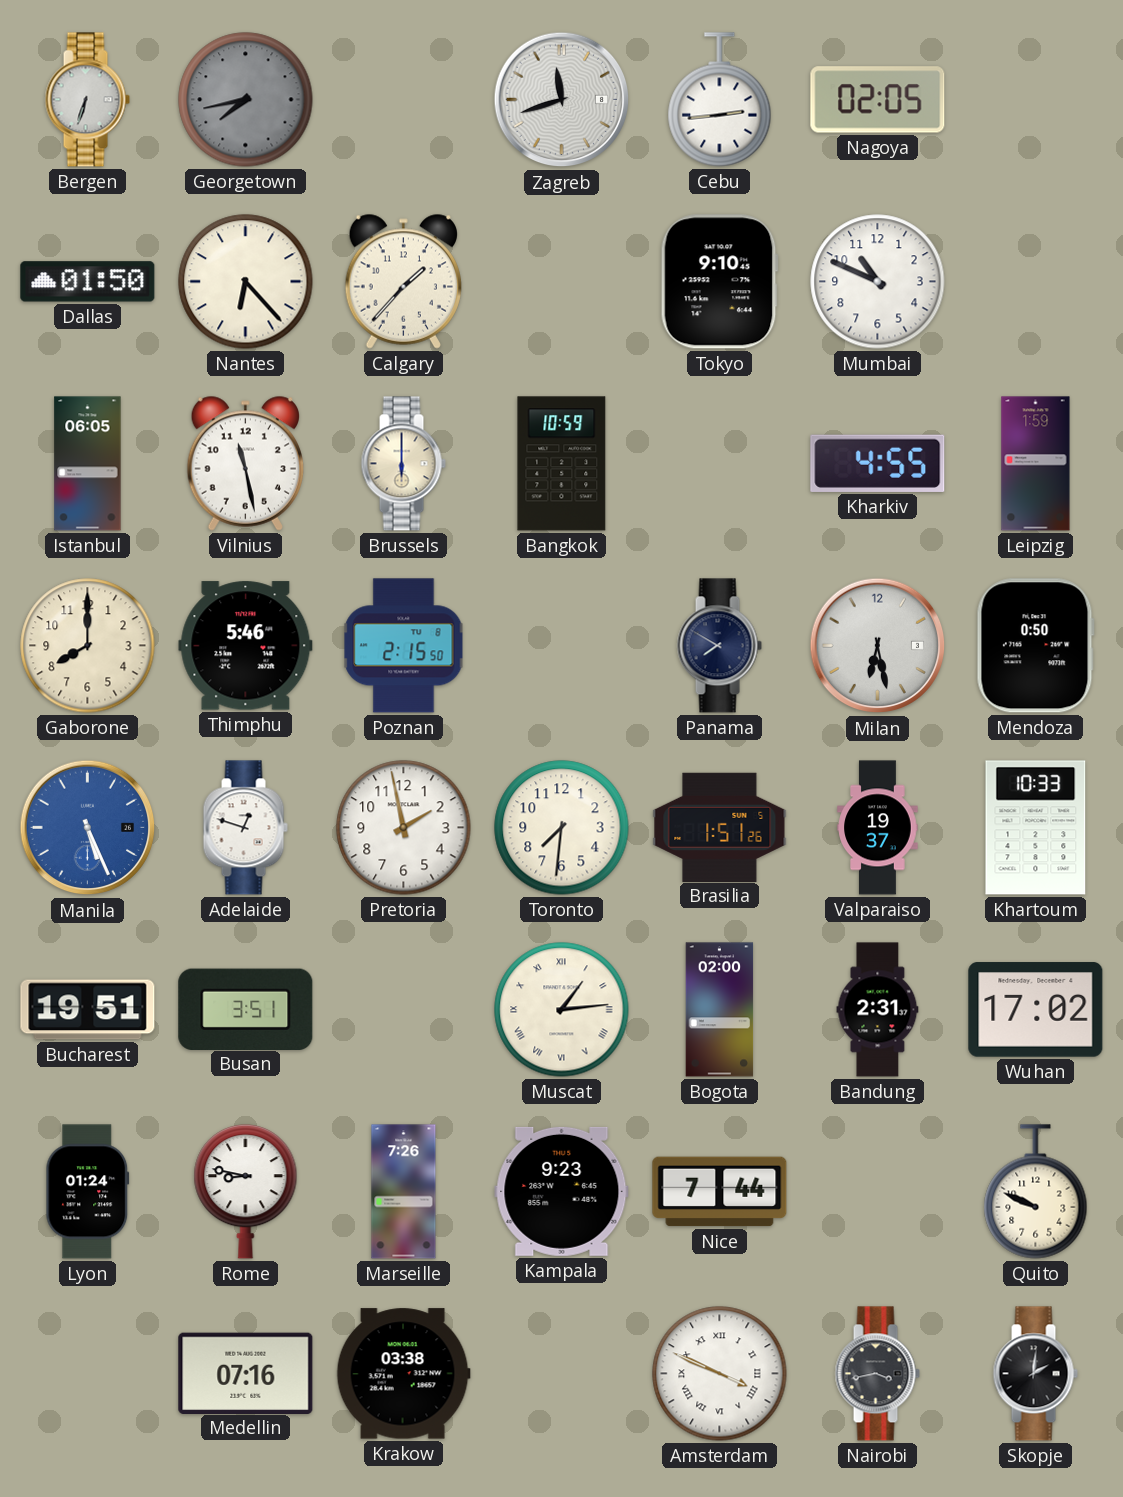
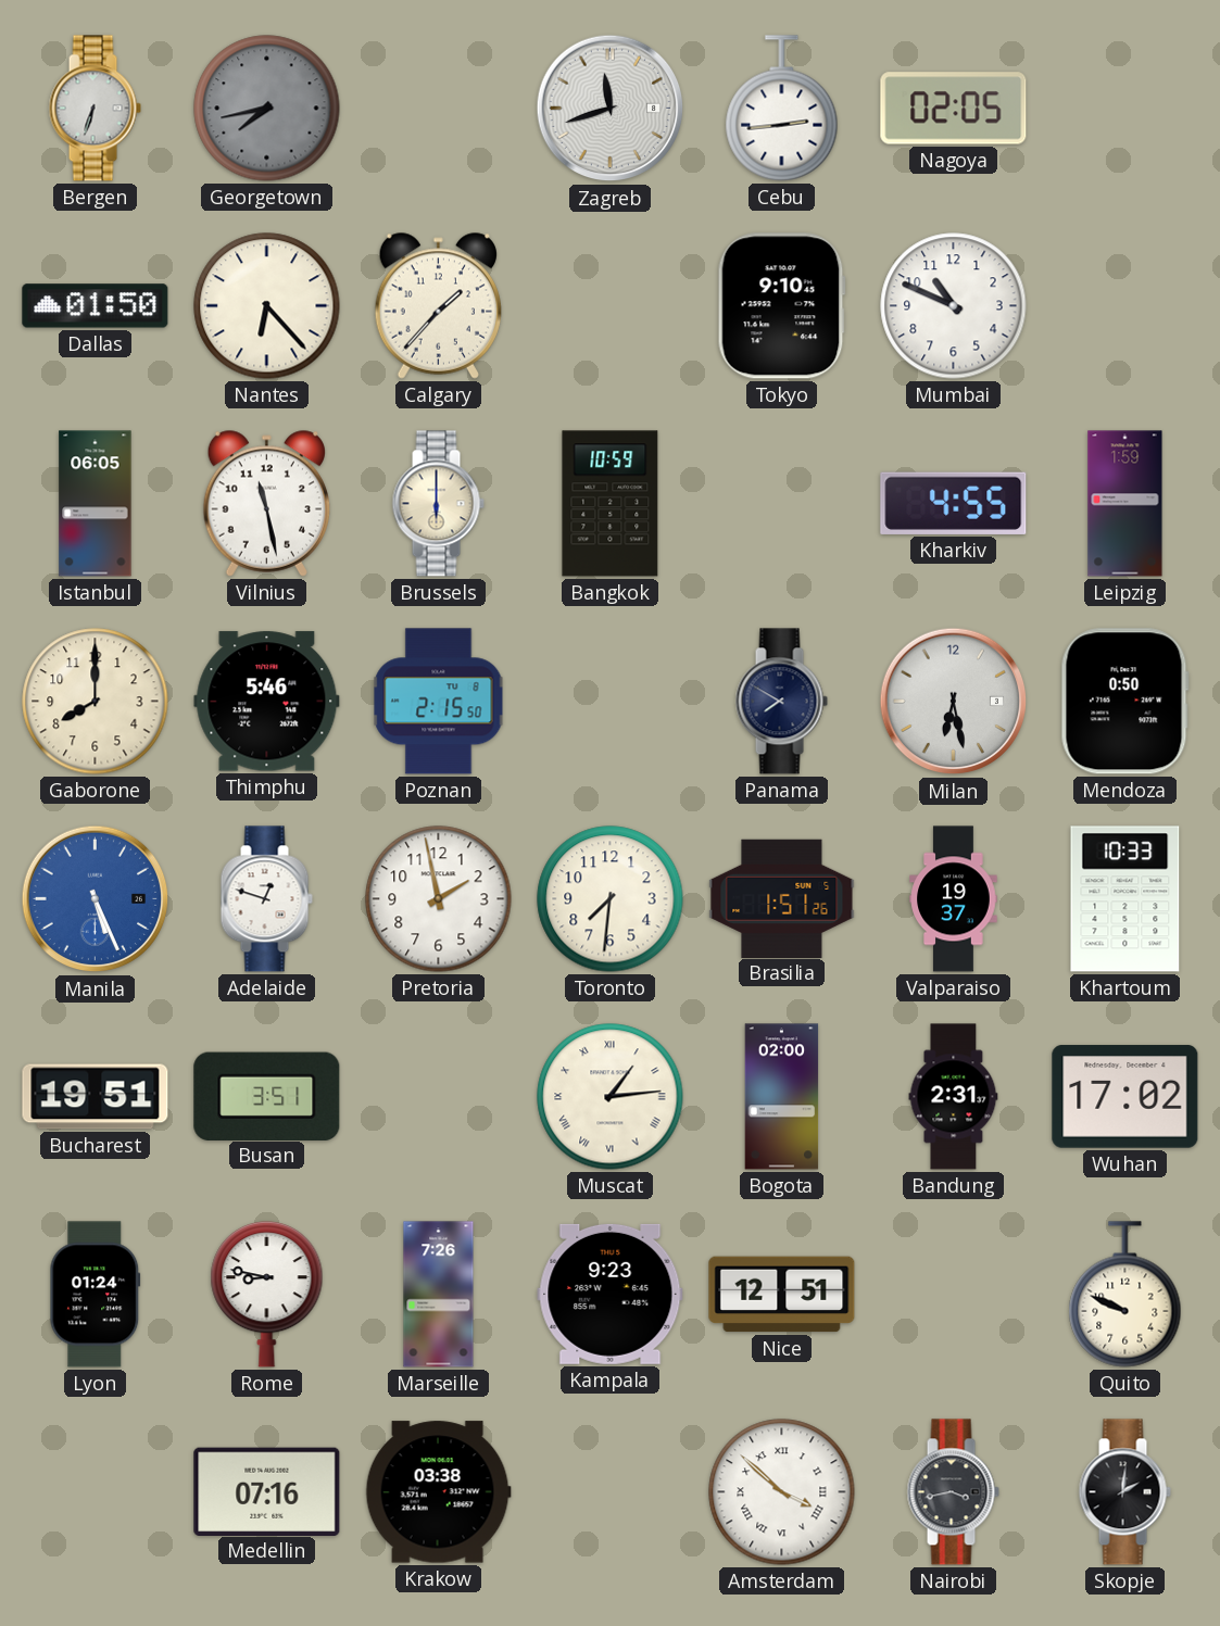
Nice: 7:44 -> 12:51
Amsterdam: 3:49 -> 3:52
